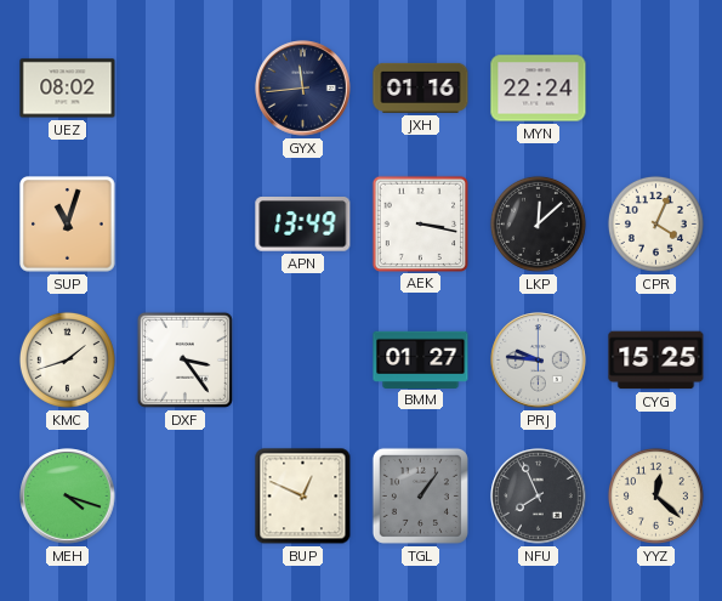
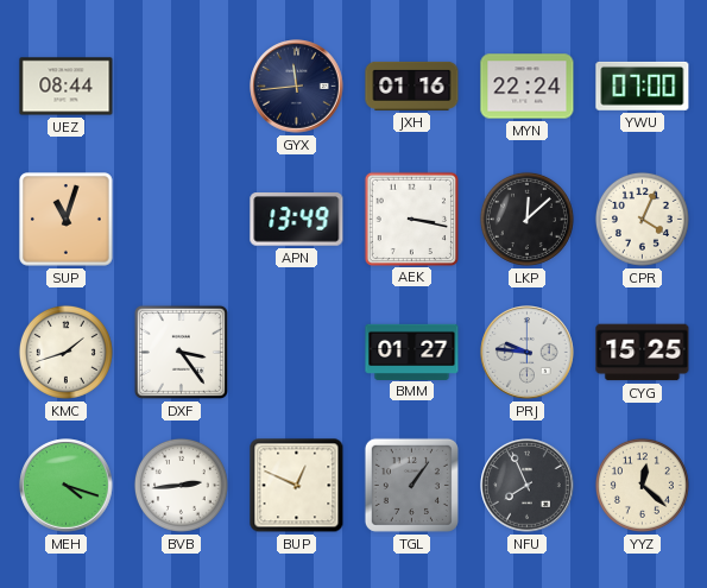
UEZ: 08:02 -> 08:44
YWU: none -> 07:00
BVB: none -> 2:44
